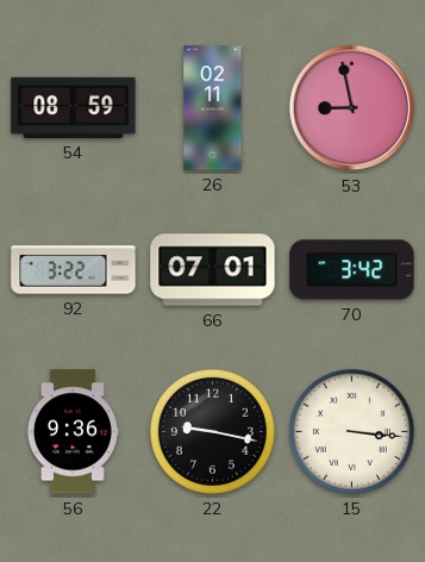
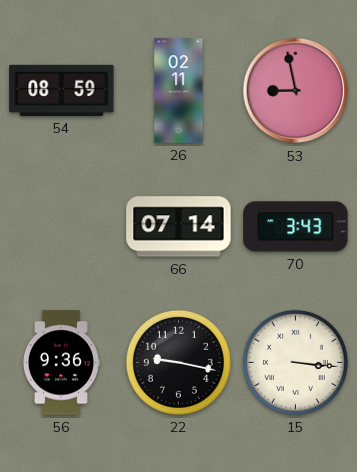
92: 3:22 -> none
66: 07:01 -> 07:14
70: 3:42 -> 3:43
